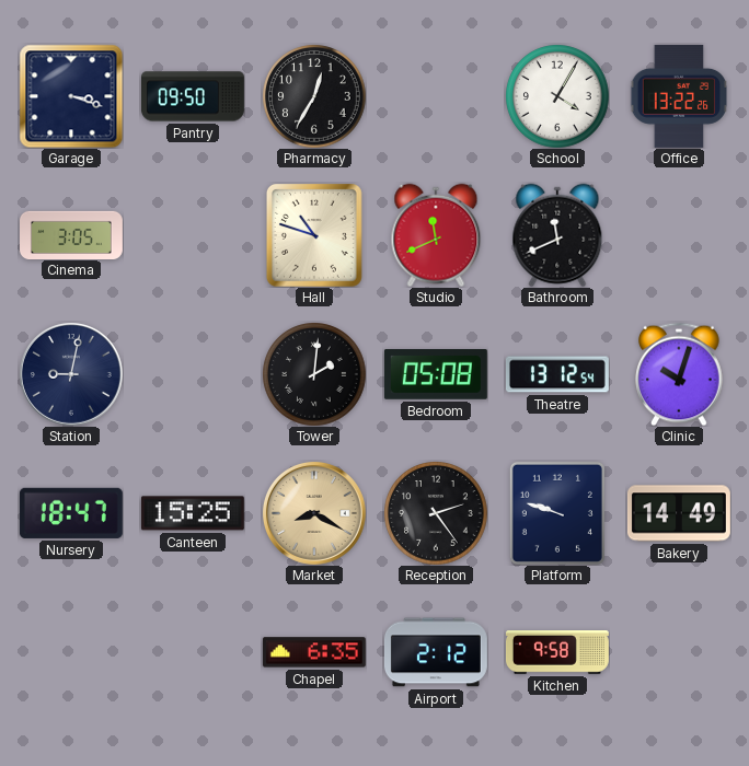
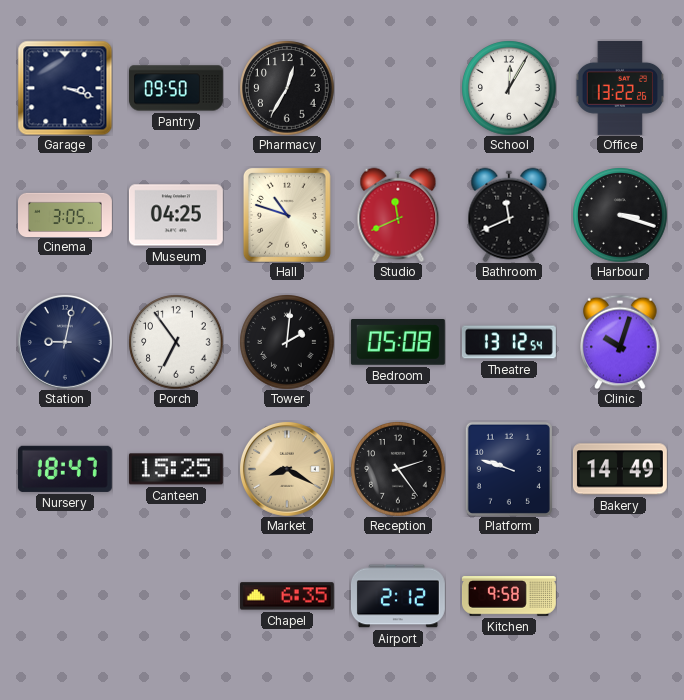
School: 4:05 -> 12:05
Museum: none -> 04:25
Harbour: none -> 3:18
Porch: none -> 6:54
